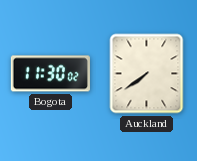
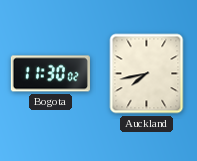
Auckland: 7:39 -> 7:43
